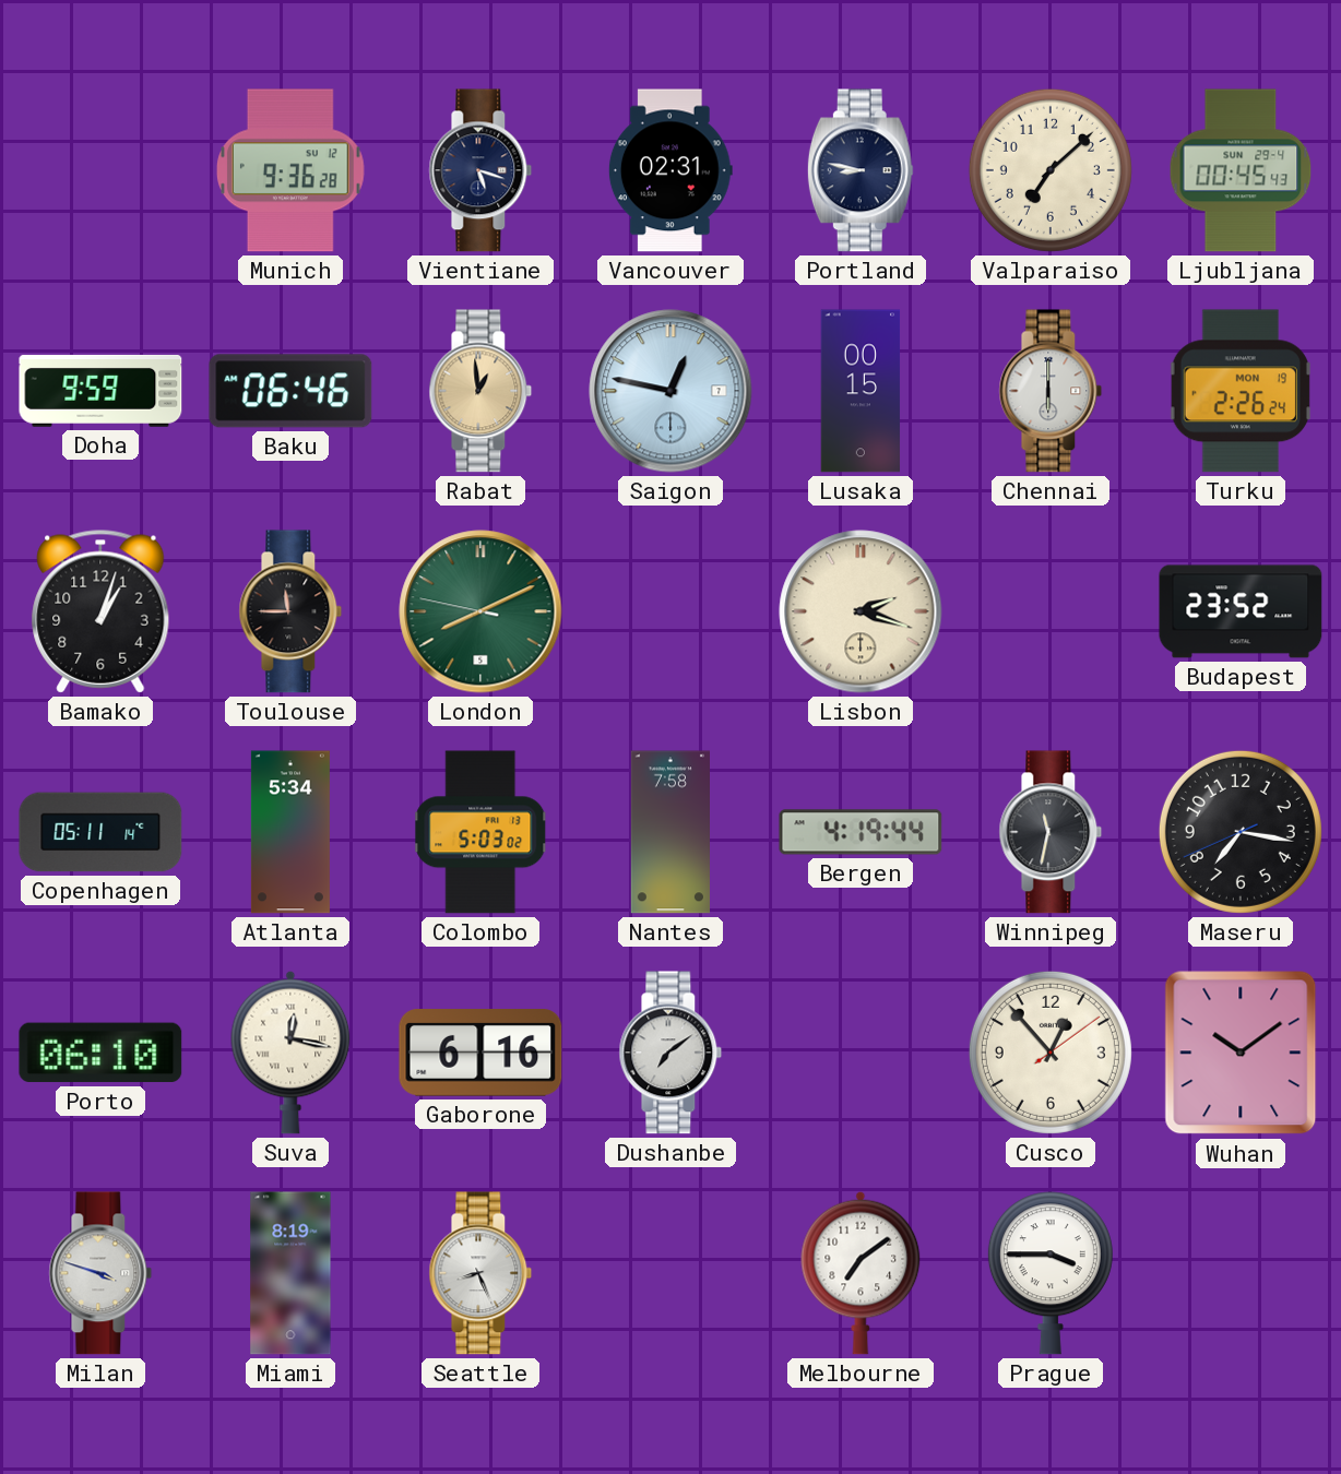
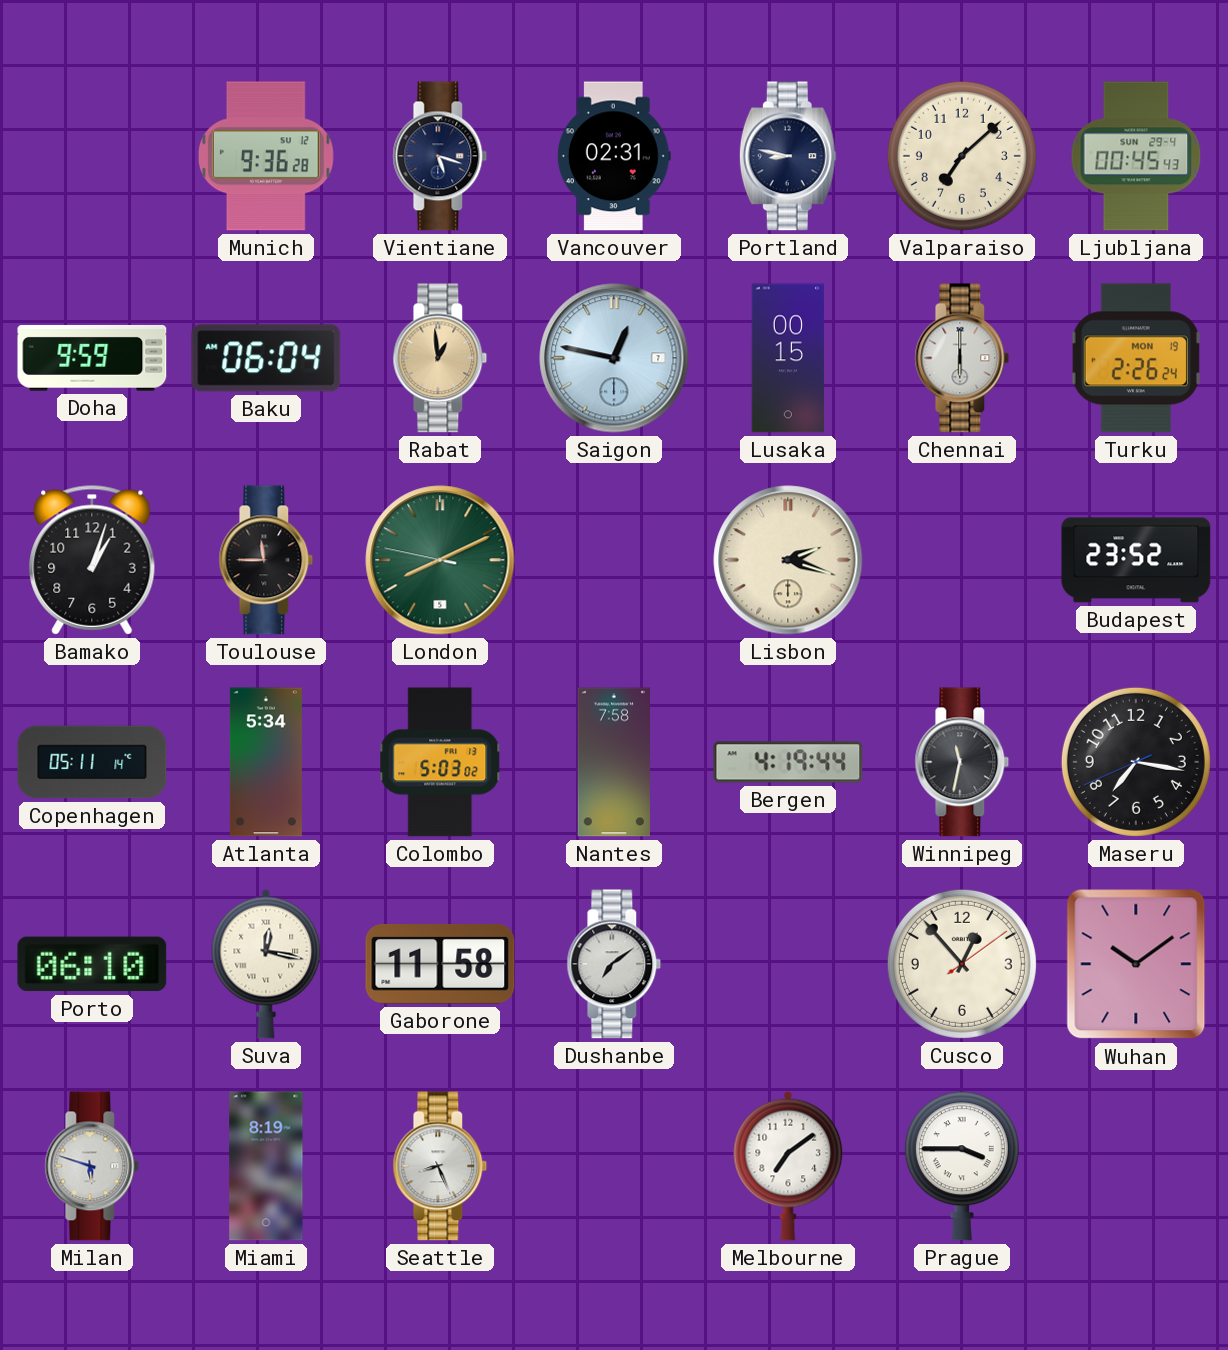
Baku: 06:46 -> 06:04
Gaborone: 6:16 -> 11:58
Milan: 3:48 -> 5:48
